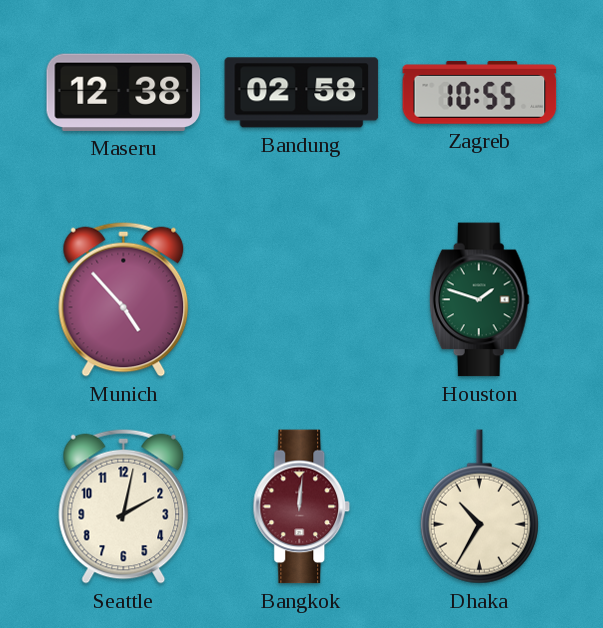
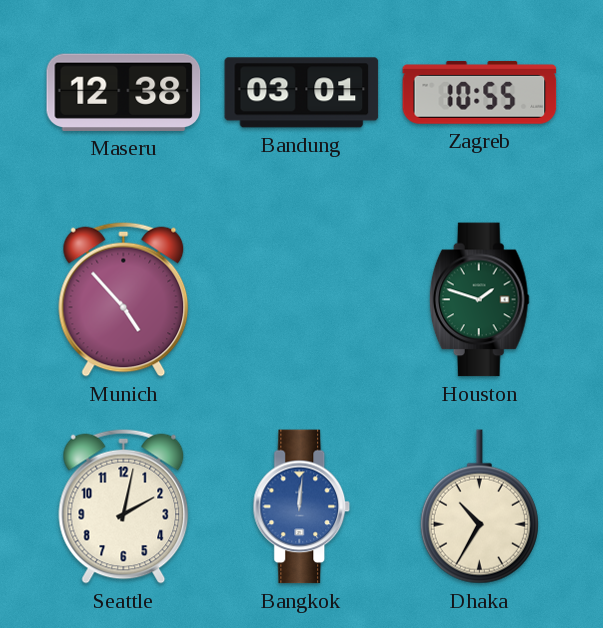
Bandung: 02:58 -> 03:01
Bangkok dial: burgundy -> blue
